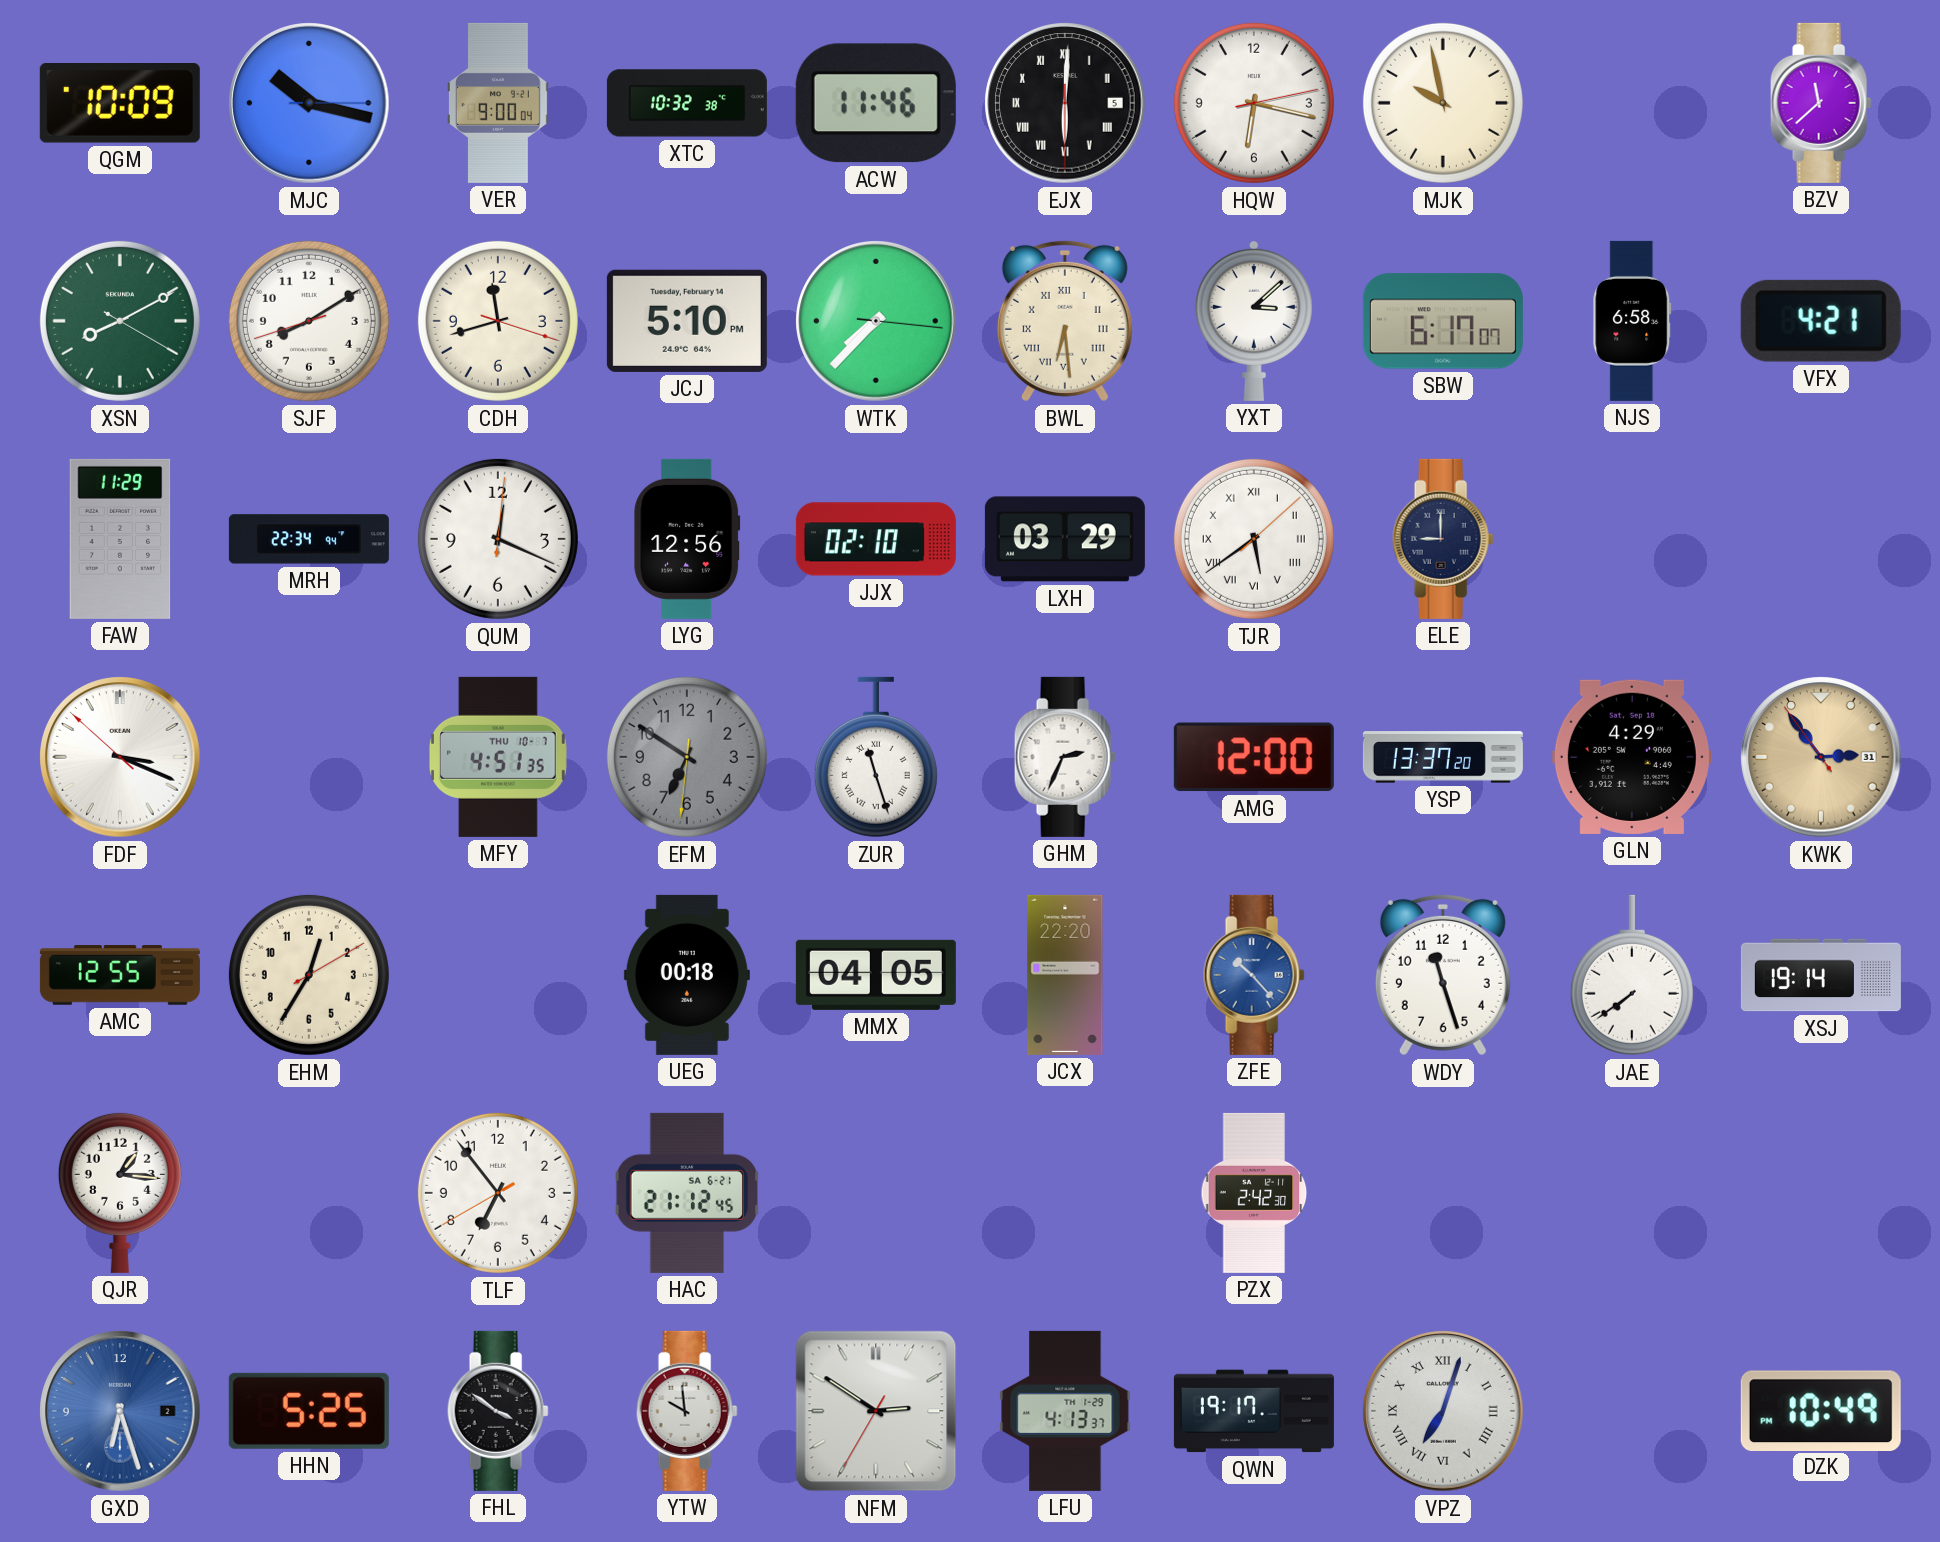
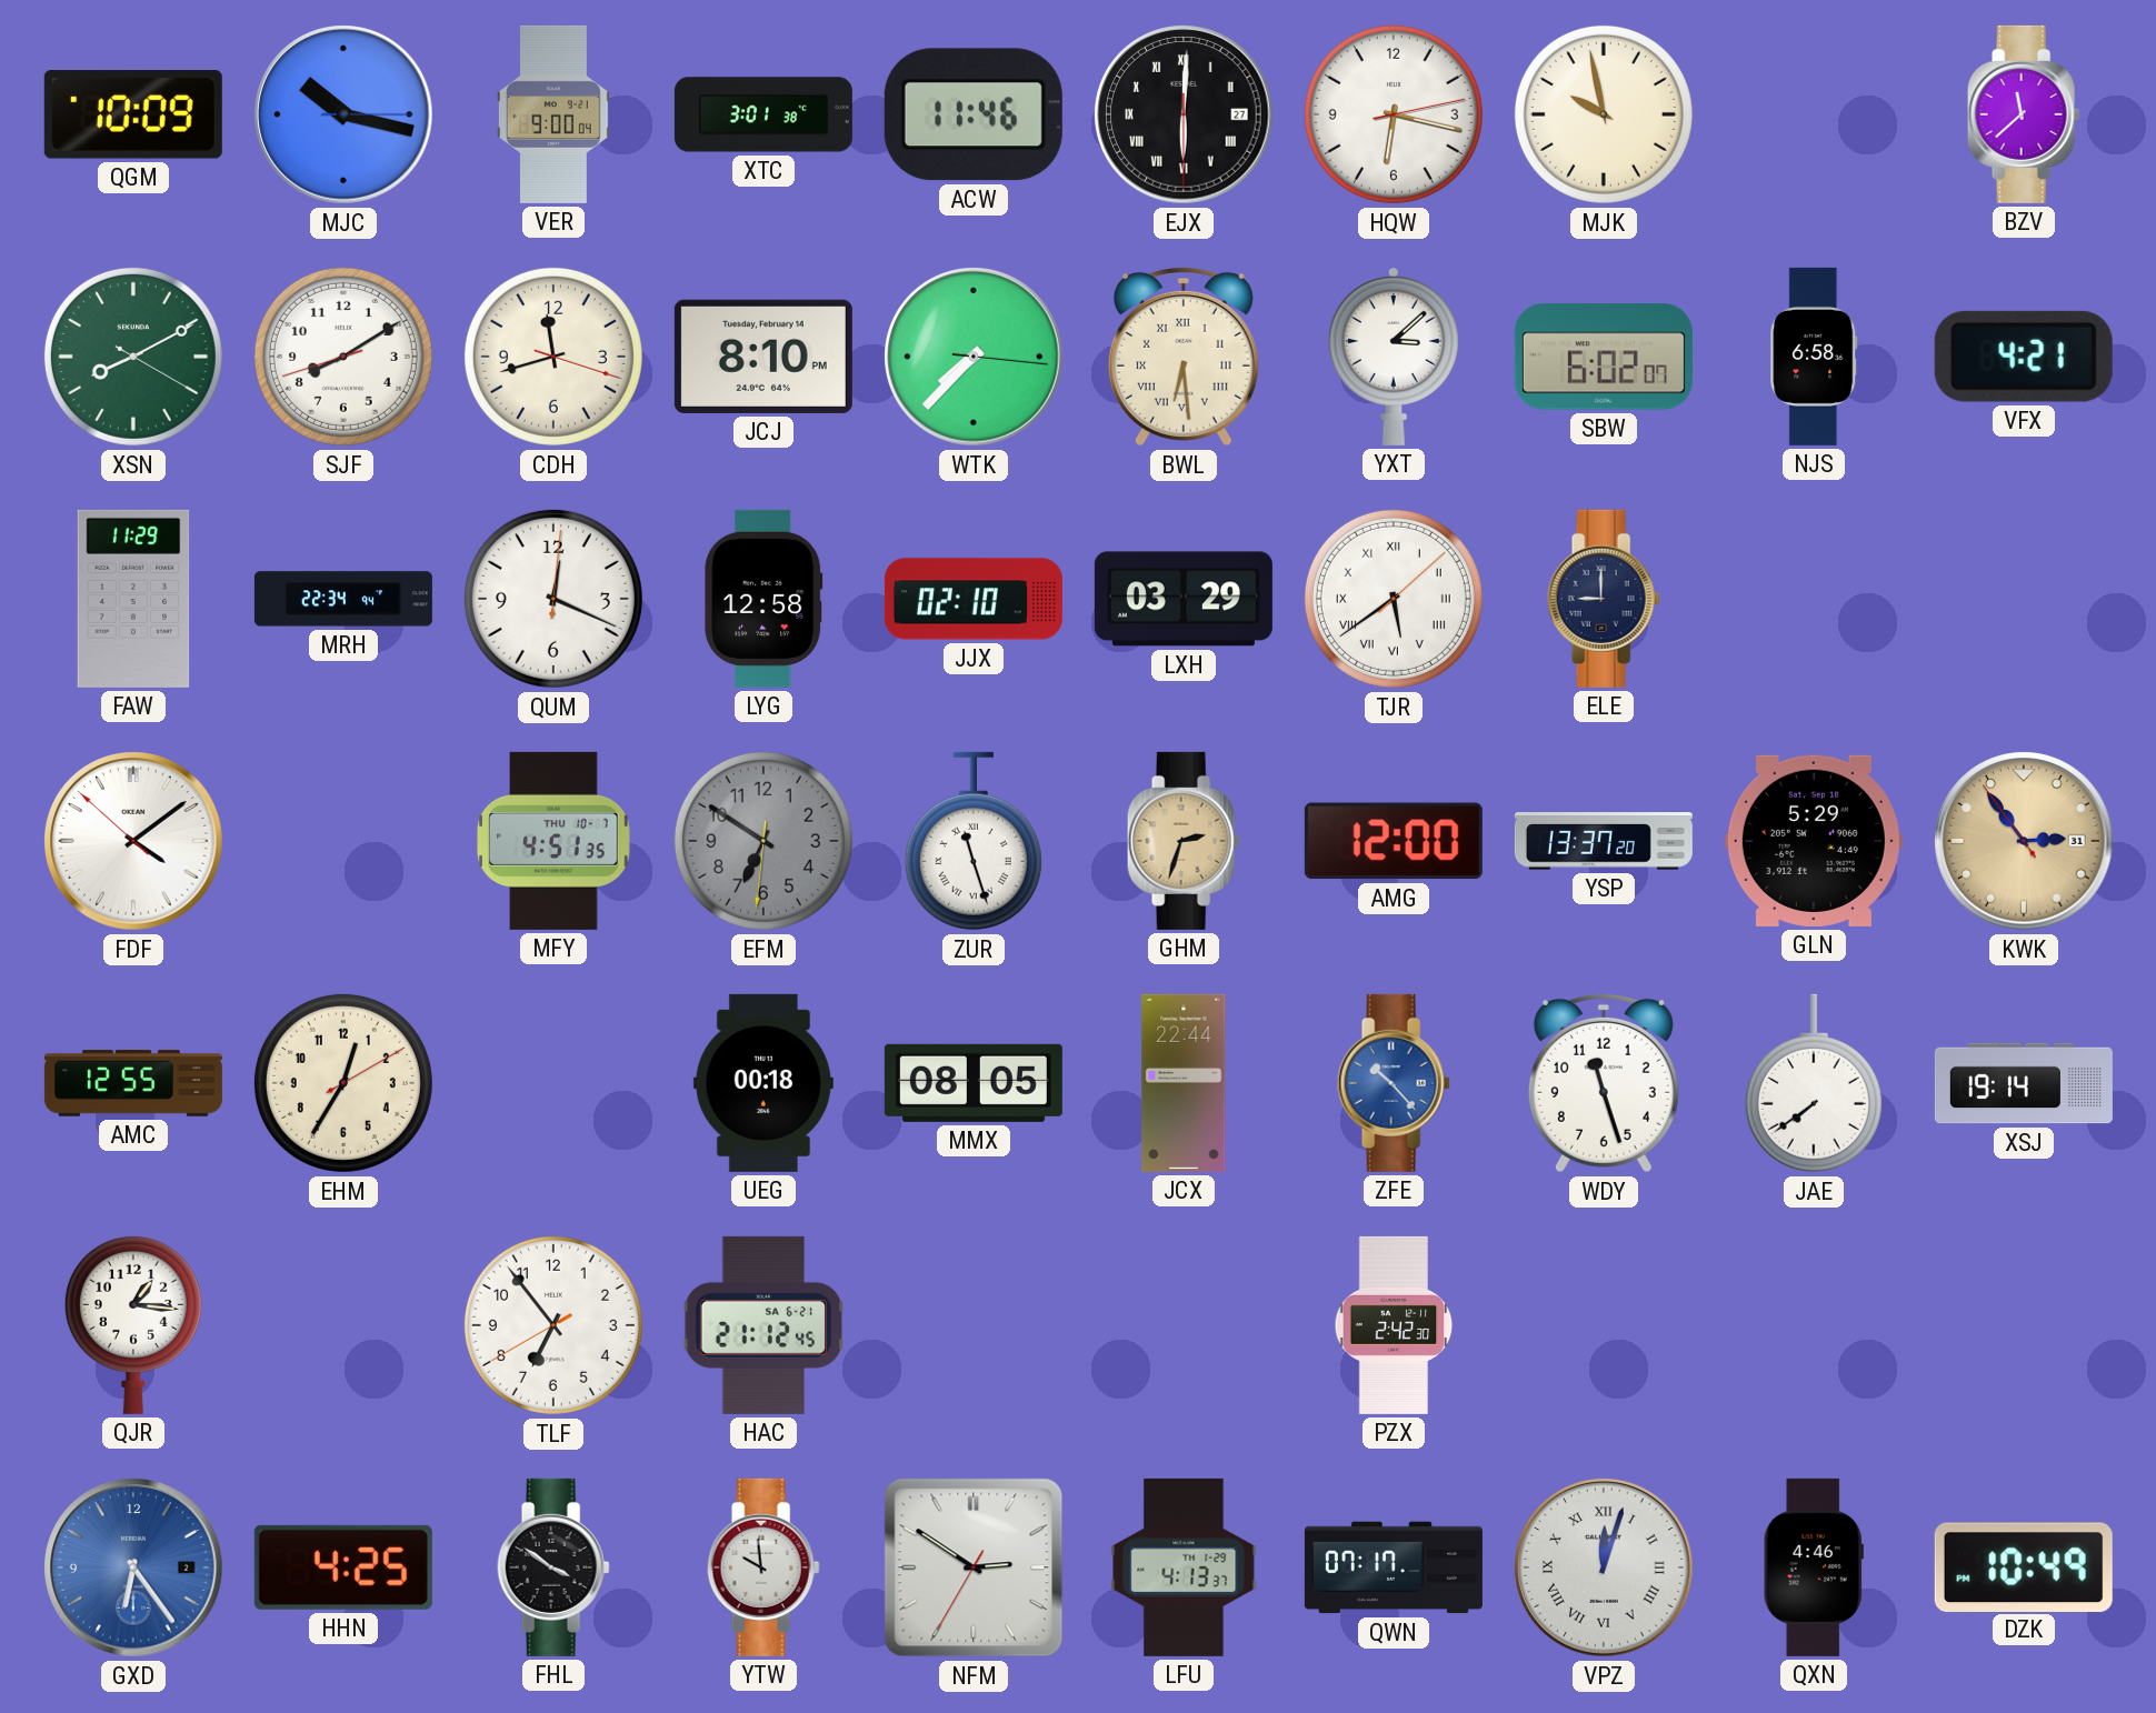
XTC: 10:32 -> 3:01
EJX date: 5 -> 27
JCJ: 5:10 -> 8:10
SBW: 6:17 -> 6:02
LYG: 12:56 -> 12:58
FDF: 3:18 -> 4:08
GHM: 2:34 -> 2:33
GHM dial: white -> champagne
GLN: 4:29 -> 5:29
MMX: 04:05 -> 08:05
JCX: 22:20 -> 22:44
GXD: 6:27 -> 6:24
HHN: 5:25 -> 4:25
QWN: 19:17 -> 07:17
VPZ: 7:03 -> 12:03
QXN: none -> 4:46
